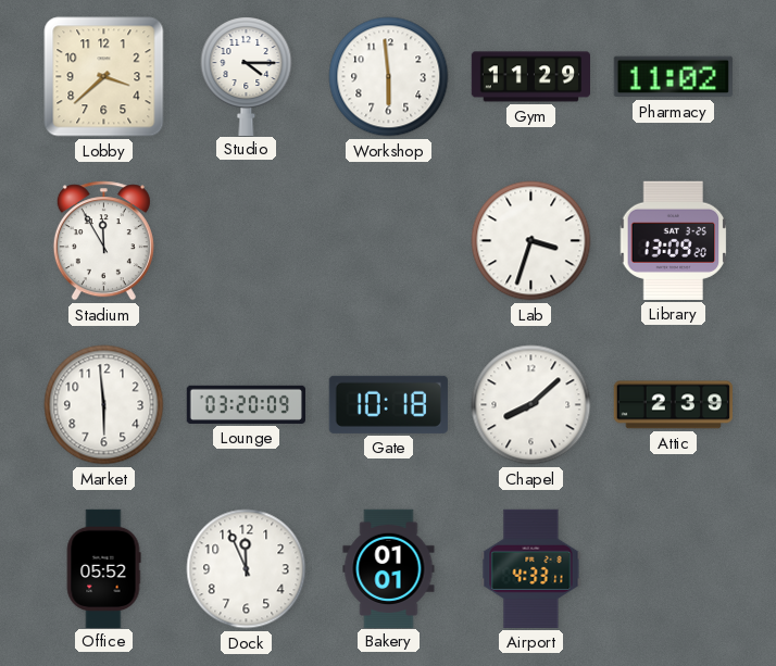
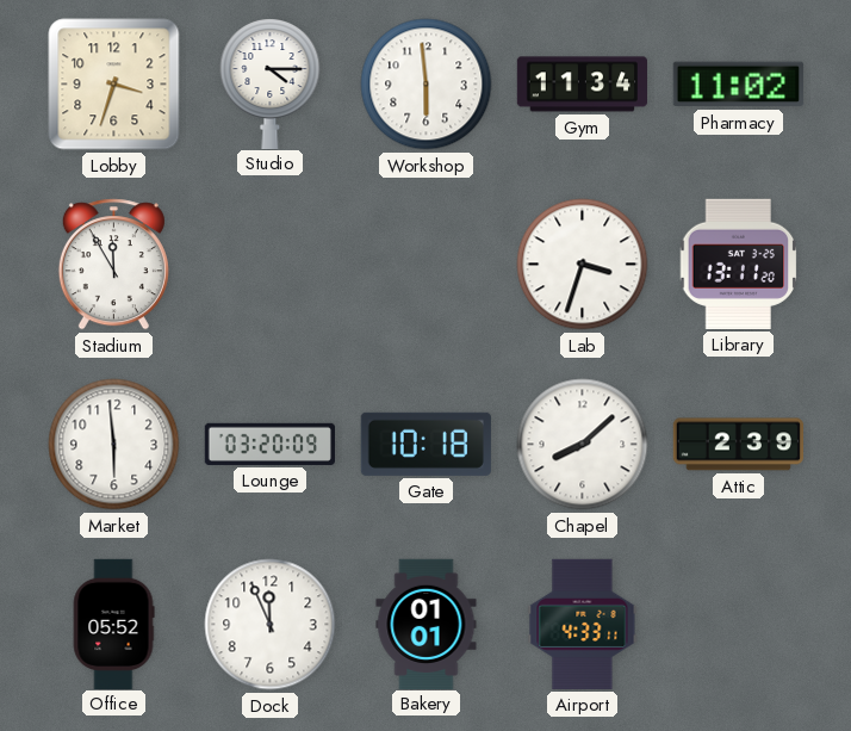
Lobby: 3:38 -> 3:33
Gym: 11:29 -> 11:34
Library: 13:09 -> 13:11
